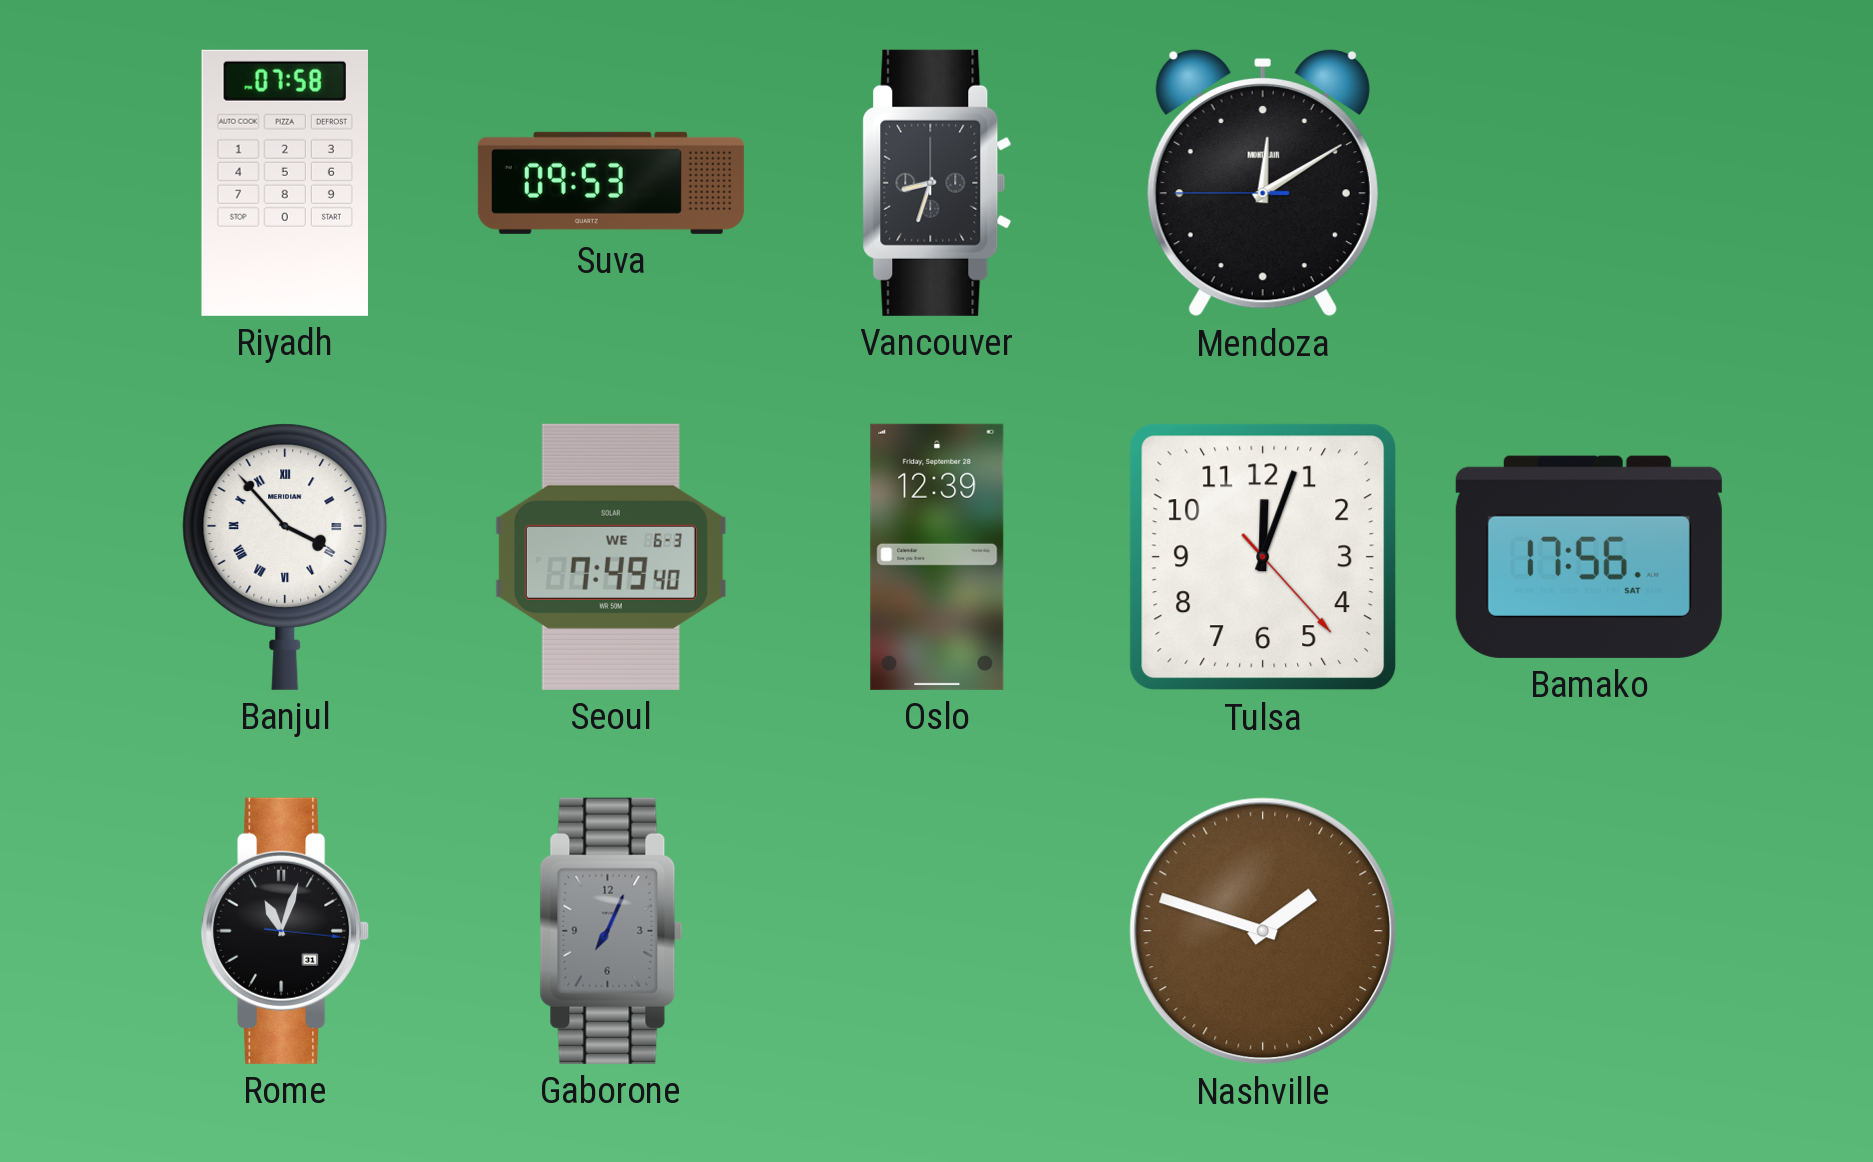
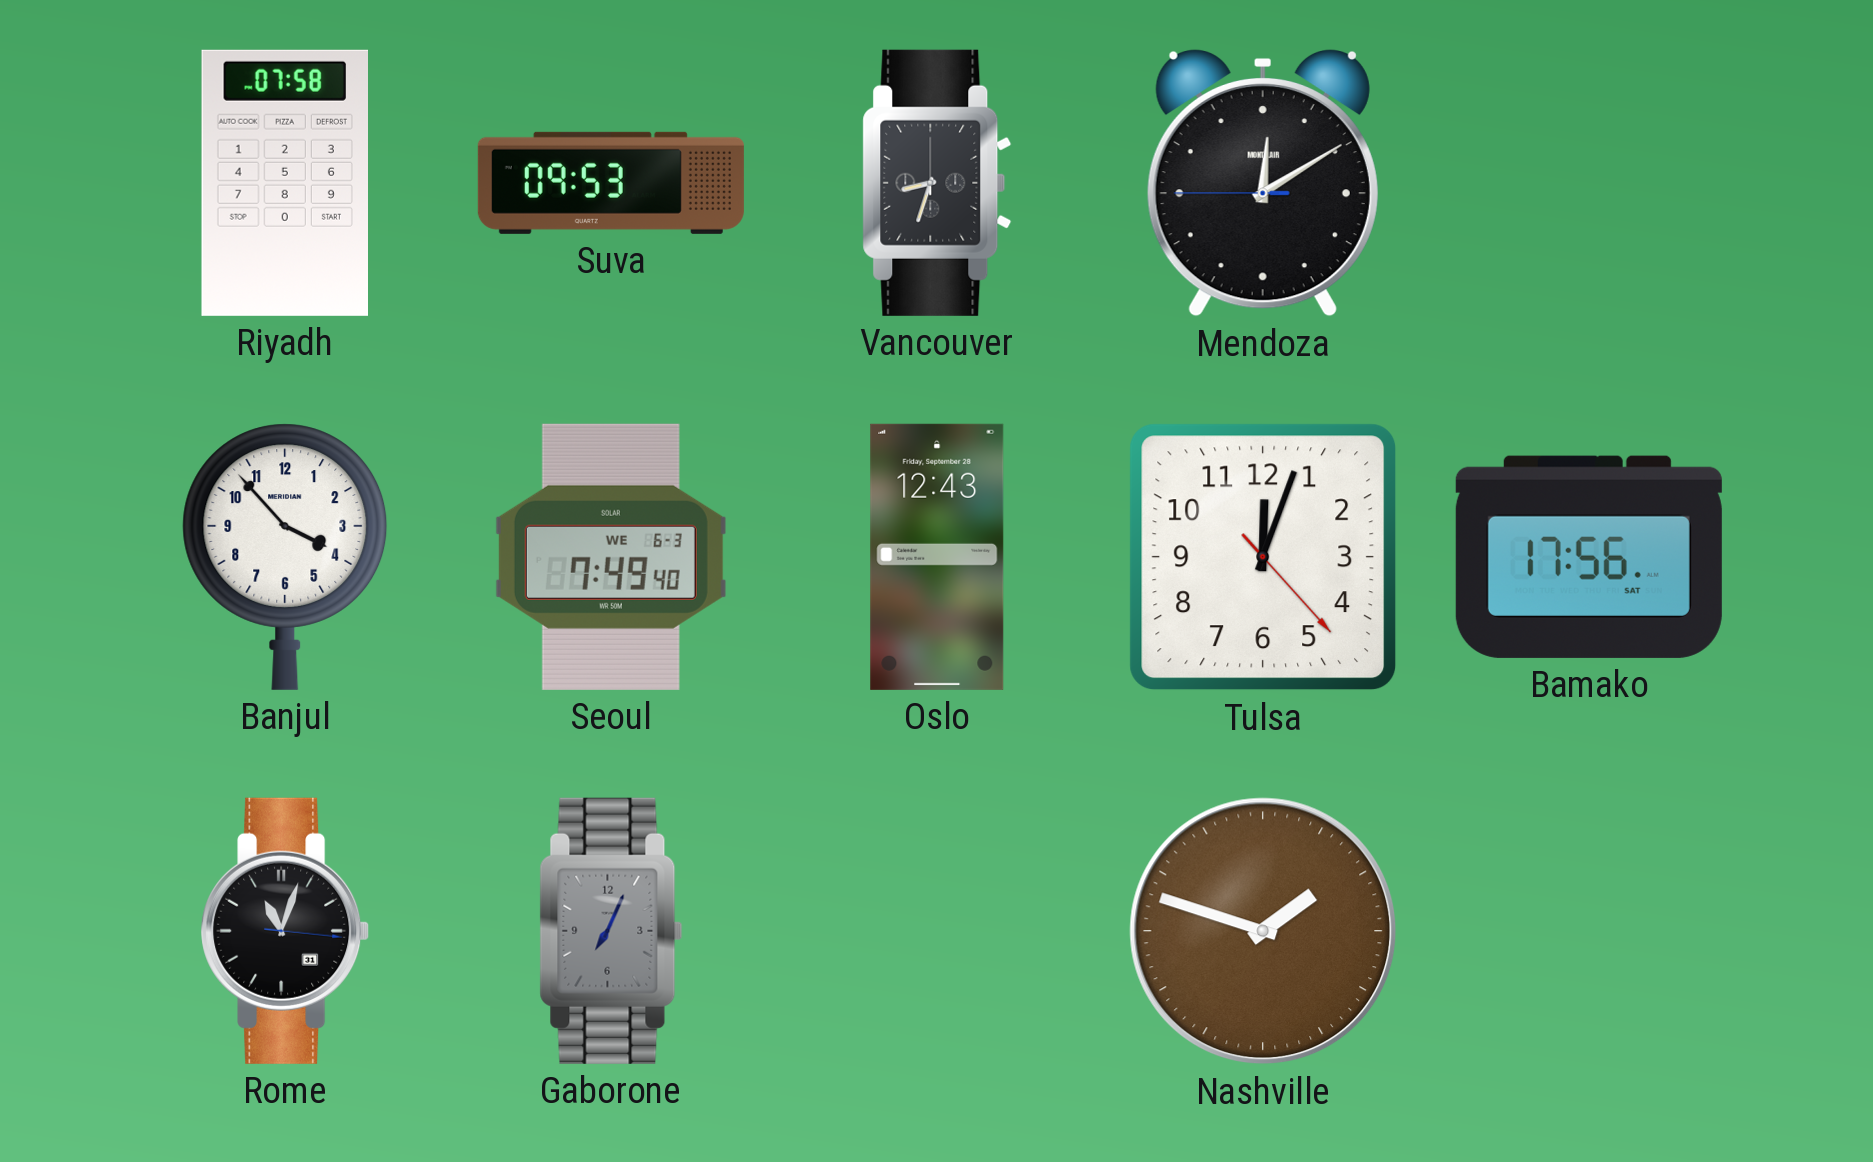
Banjul numerals: Roman -> Arabic
Oslo: 12:39 -> 12:43
